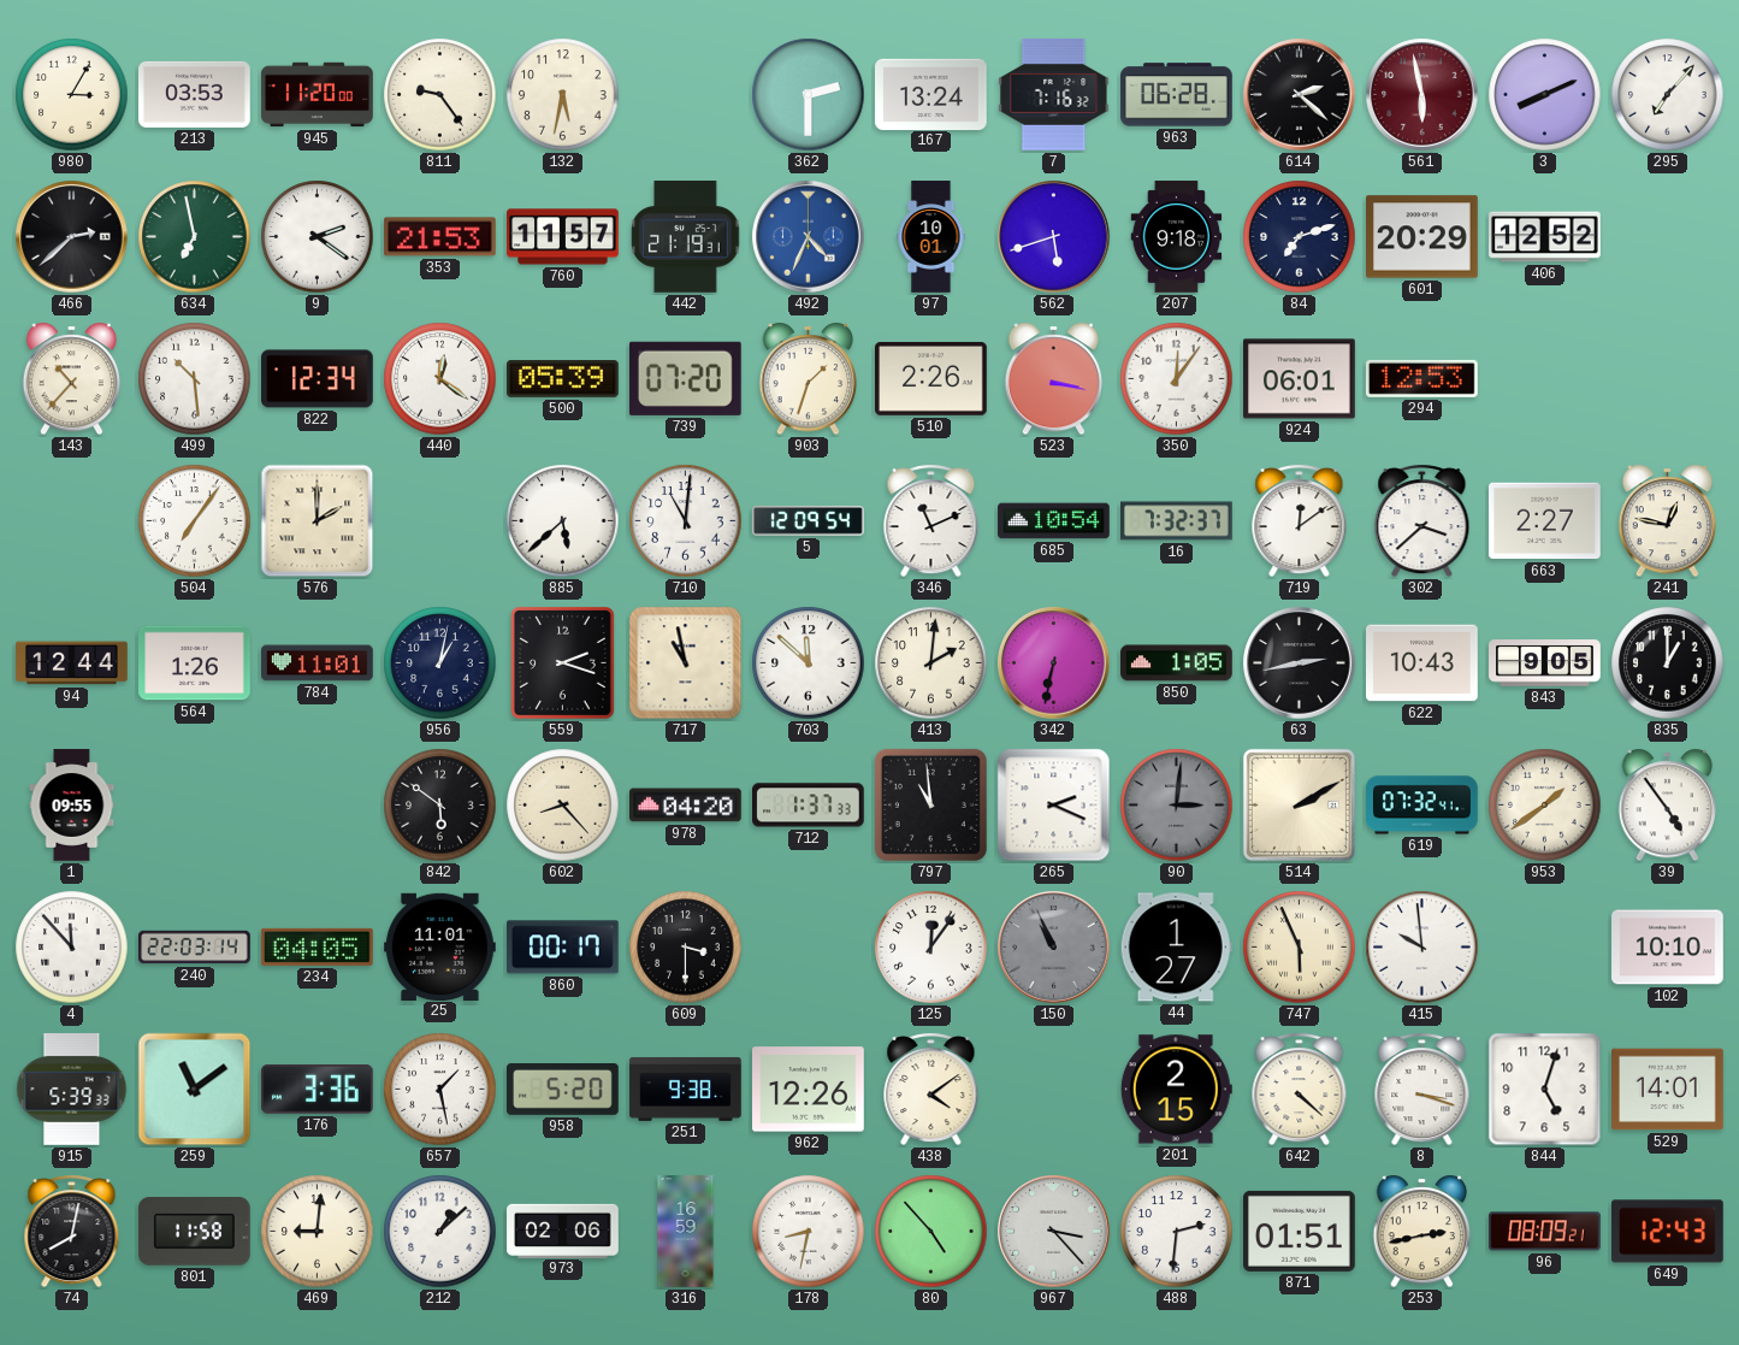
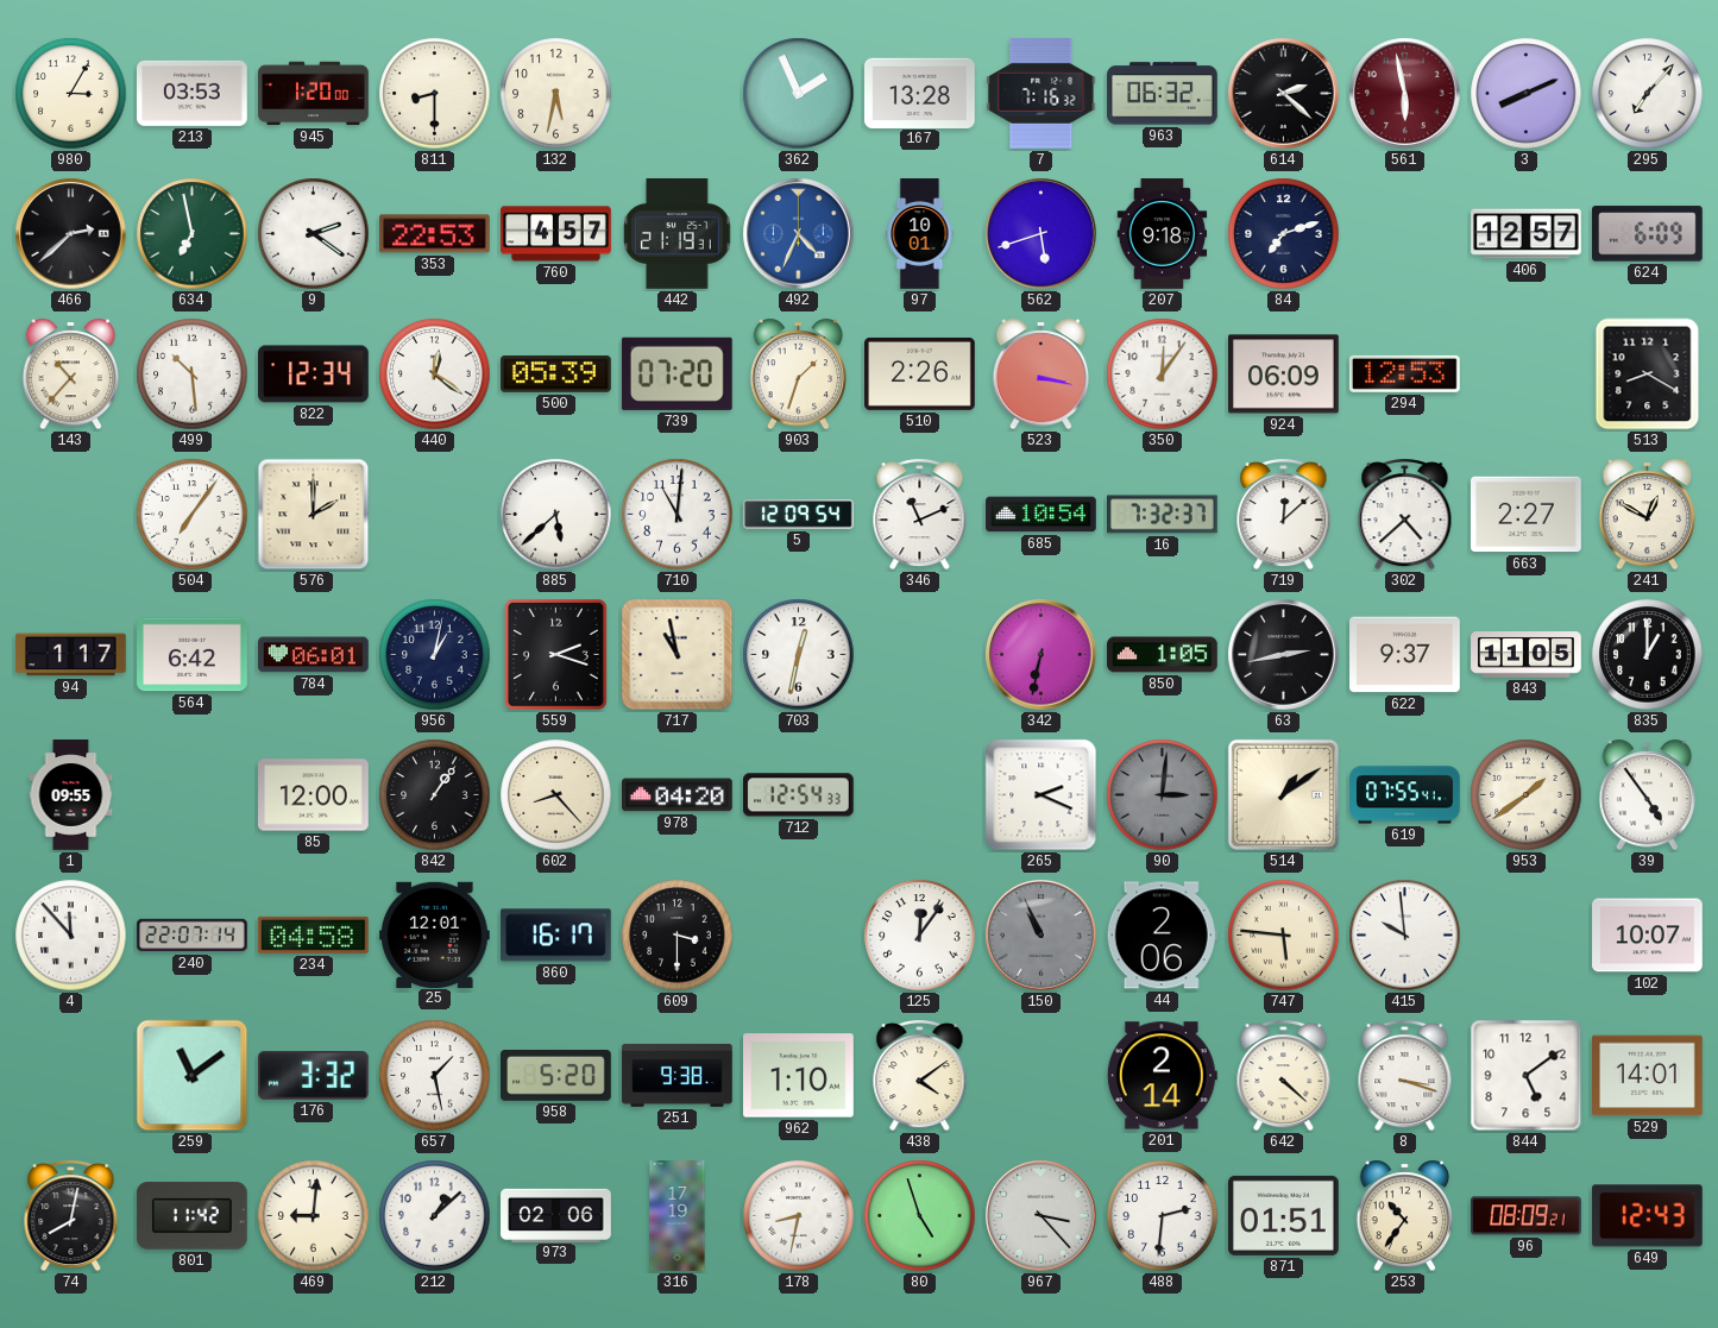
945: 11:20 -> 1:20
811: 9:24 -> 8:30
362: 2:30 -> 1:56
167: 13:24 -> 13:28
963: 06:28 -> 06:32
353: 21:53 -> 22:53
760: 11:57 -> 4:57
601: 20:29 -> none
406: 12:52 -> 12:57
624: none -> 6:09
924: 06:01 -> 06:09
513: none -> 8:20
719: 12:09 -> 12:08
302: 3:38 -> 4:38
241: 12:47 -> 12:50
94: 12:44 -> 1:17
564: 1:26 -> 6:42
784: 11:01 -> 06:01
703: 11:52 -> 12:32
413: 2:01 -> none
622: 10:43 -> 9:37
843: 9:05 -> 11:05
85: none -> 12:00
842: 5:51 -> 1:06
712: 1:37 -> 12:54
797: 10:59 -> none
514: 2:10 -> 1:09
619: 07:32 -> 07:55
240: 22:03 -> 22:07
234: 04:05 -> 04:58
25: 11:01 -> 12:01
860: 00:17 -> 16:17
44: 1:27 -> 2:06
747: 5:56 -> 5:46
102: 10:10 -> 10:07
915: 5:39 -> none
176: 3:36 -> 3:32
962: 12:26 -> 1:10
201: 2:15 -> 2:14
844: 5:03 -> 5:09
801: 11:58 -> 11:42
316: 16:59 -> 17:19
80: 4:53 -> 4:57
253: 2:43 -> 10:36
